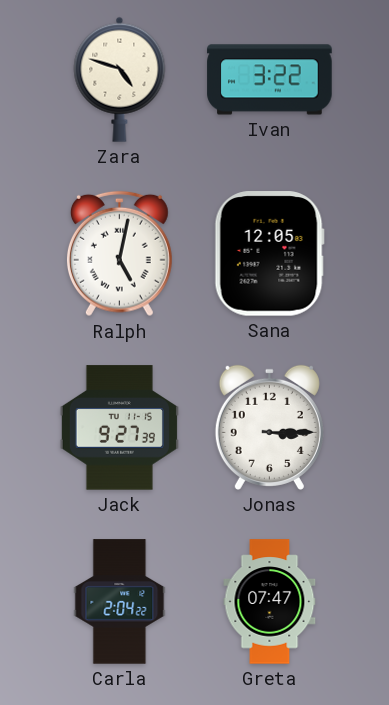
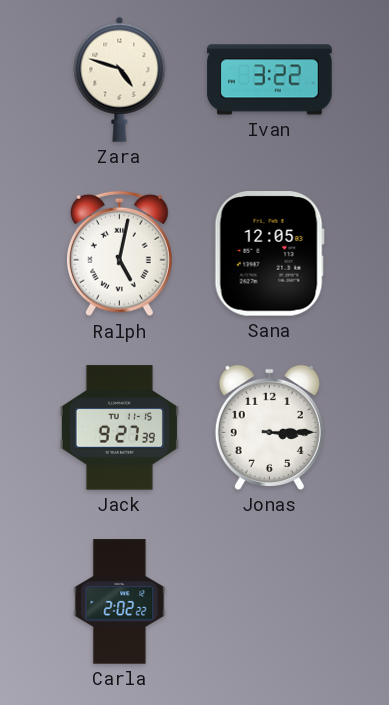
Carla: 2:04 -> 2:02
Greta: 07:47 -> none
